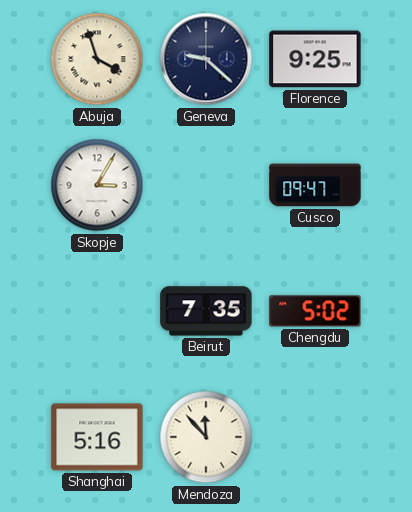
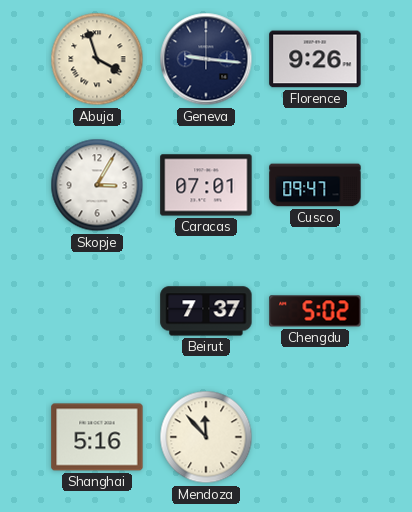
Geneva: 9:22 -> 9:16
Florence: 9:25 -> 9:26
Caracas: none -> 07:01
Beirut: 7:35 -> 7:37
